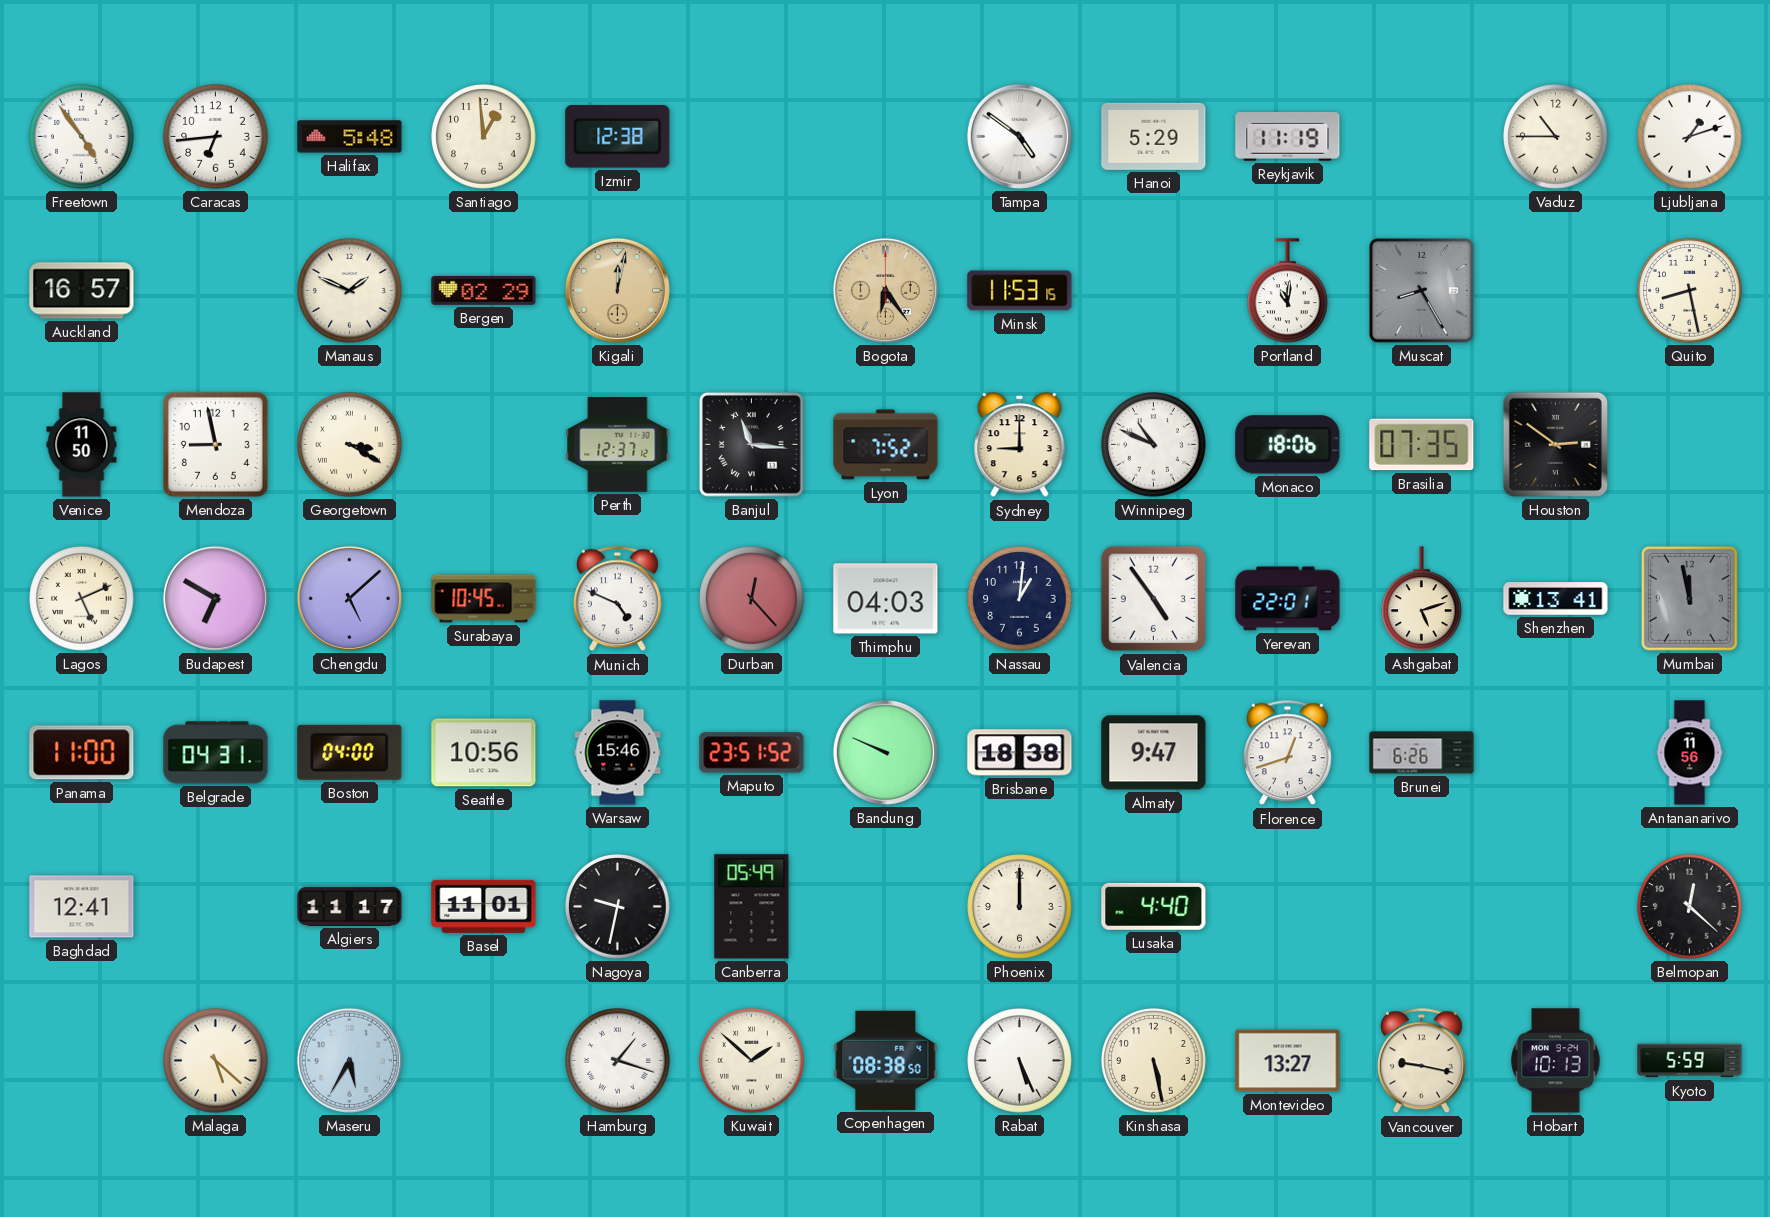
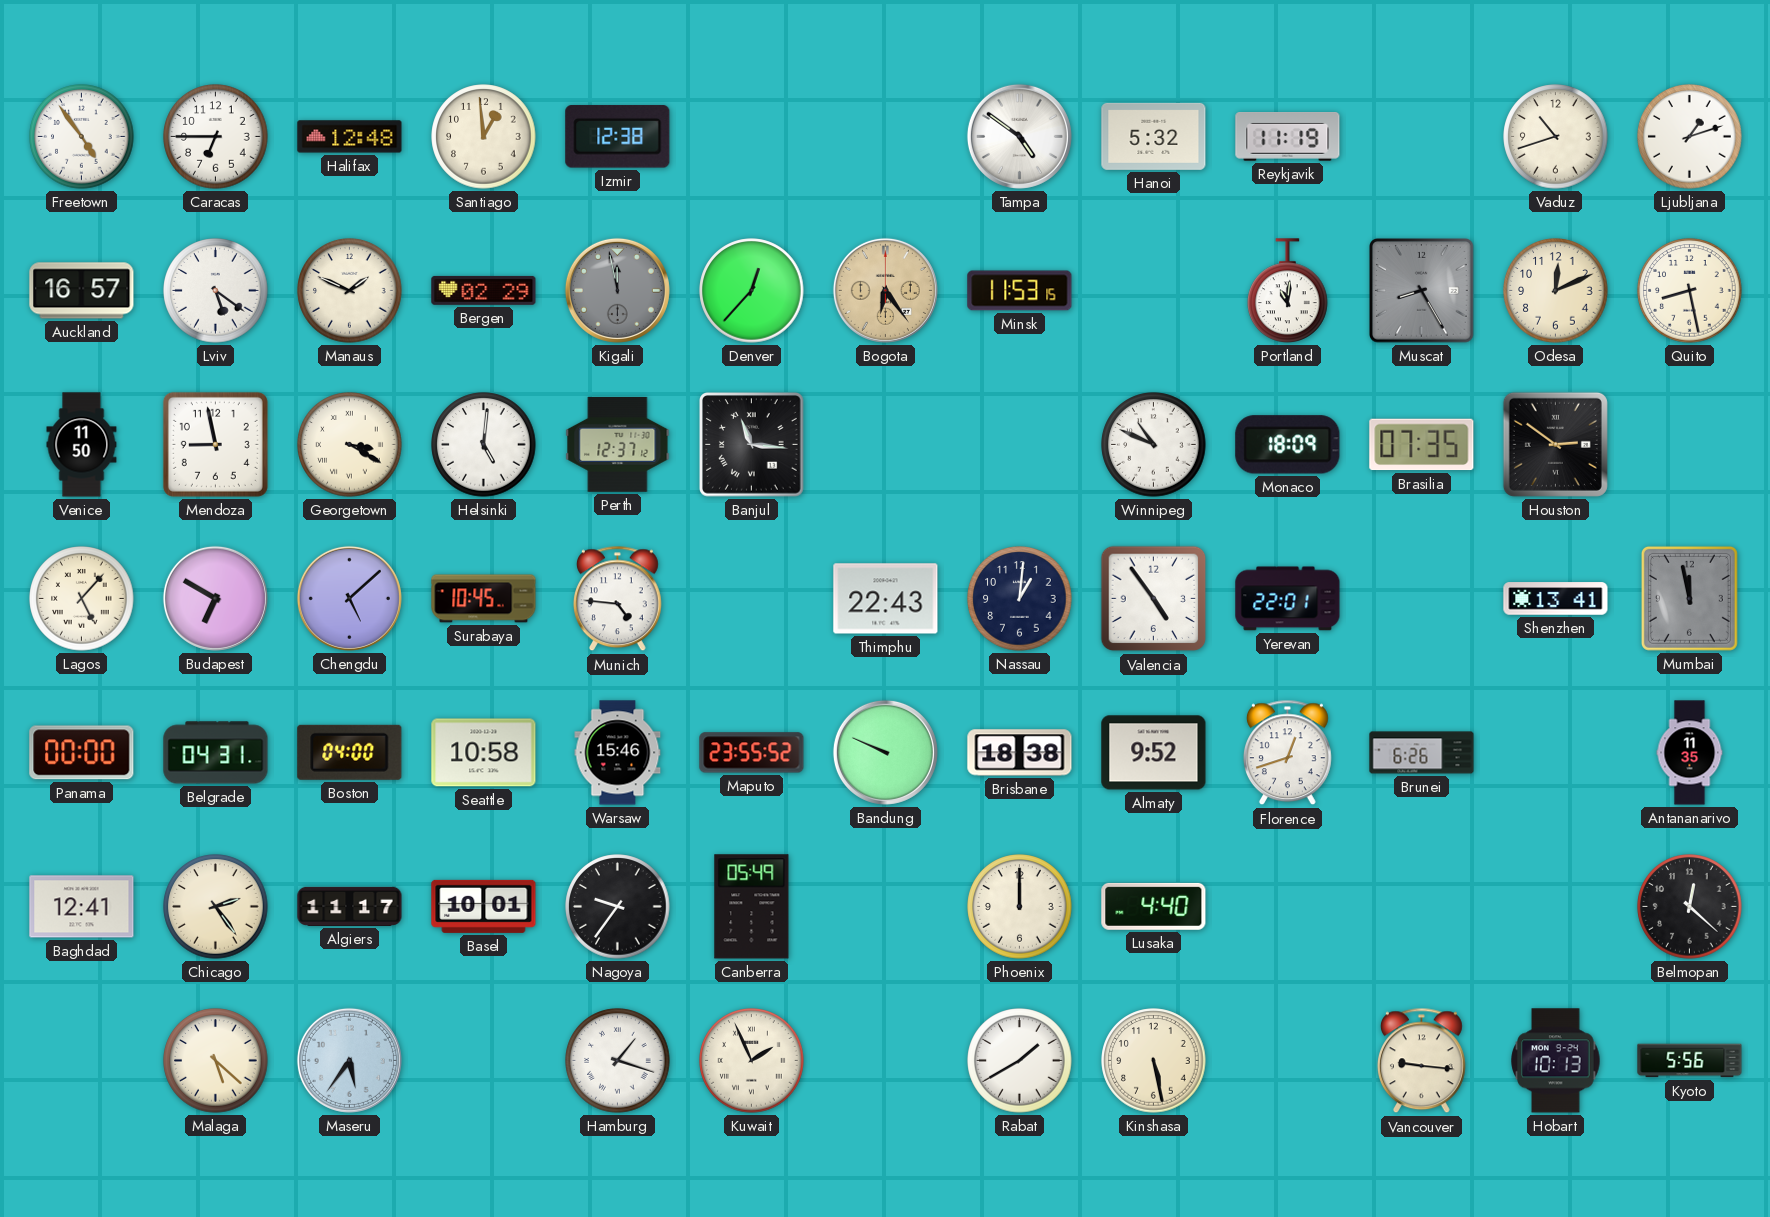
Caracas: 6:44 -> 6:45
Halifax: 5:48 -> 12:48
Hanoi: 5:29 -> 5:32
Vaduz: 10:45 -> 10:42
Lviv: none -> 5:21
Kigali: 12:02 -> 11:58
Kigali dial: champagne -> grey
Denver: none -> 12:37
Odesa: none -> 12:11
Helsinki: none -> 5:01
Lyon: 7:52 -> none
Sydney: 9:00 -> none
Monaco: 18:06 -> 18:09
Lagos: 5:11 -> 5:07
Munich: 4:49 -> 4:46
Durban: 12:23 -> none
Thimphu: 04:03 -> 22:43
Ashgabat: 5:12 -> none
Panama: 11:00 -> 00:00
Seattle: 10:56 -> 10:58
Maputo: 23:51 -> 23:55
Almaty: 9:47 -> 9:52
Antananarivo: 11:56 -> 11:35
Chicago: none -> 2:24
Basel: 11:01 -> 10:01
Nagoya: 9:32 -> 9:36
Maseru: 5:35 -> 5:36
Kuwait: 1:52 -> 1:56
Copenhagen: 08:38 -> none
Rabat: 5:26 -> 1:40
Montevideo: 13:27 -> none
Vancouver: 9:17 -> 9:16
Kyoto: 5:59 -> 5:56
